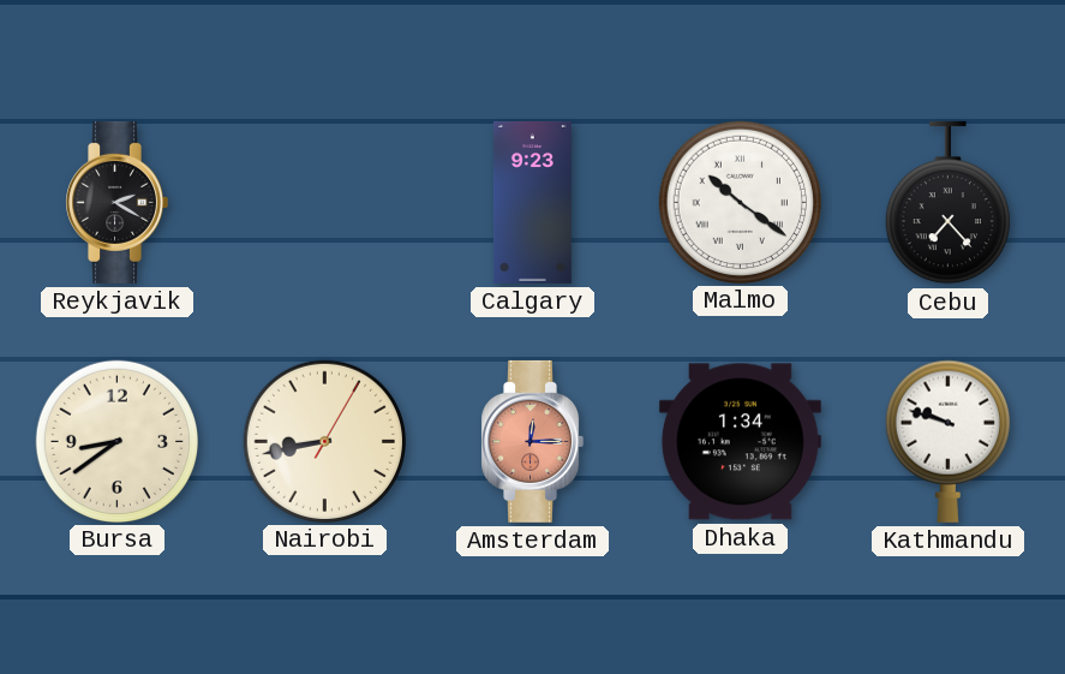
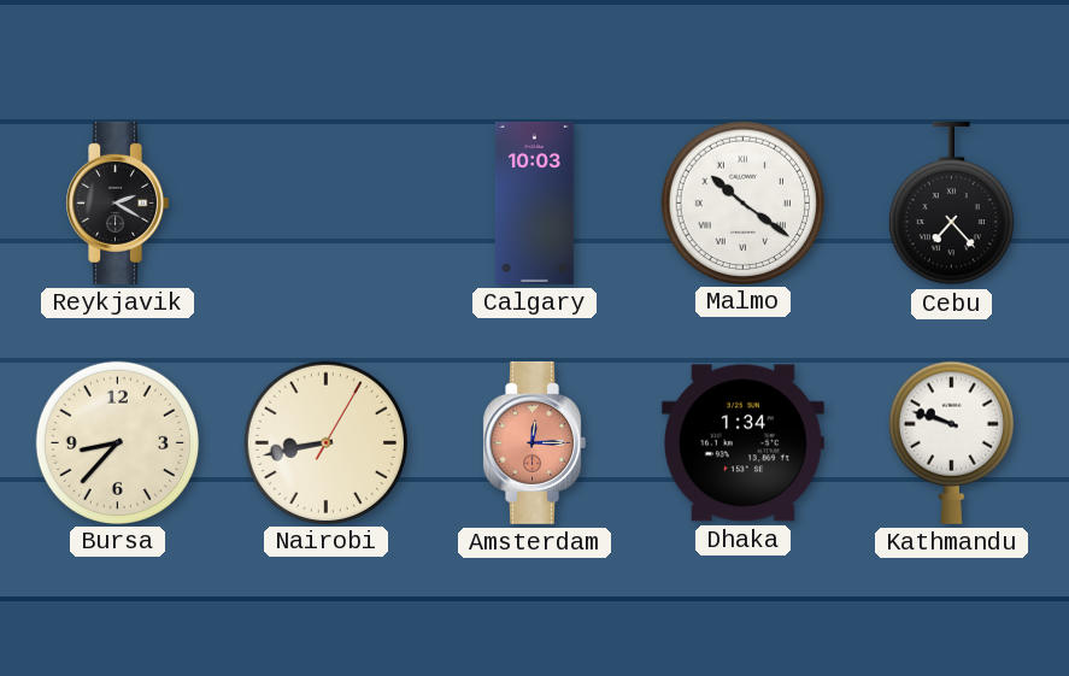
Calgary: 9:23 -> 10:03
Bursa: 8:39 -> 8:37
